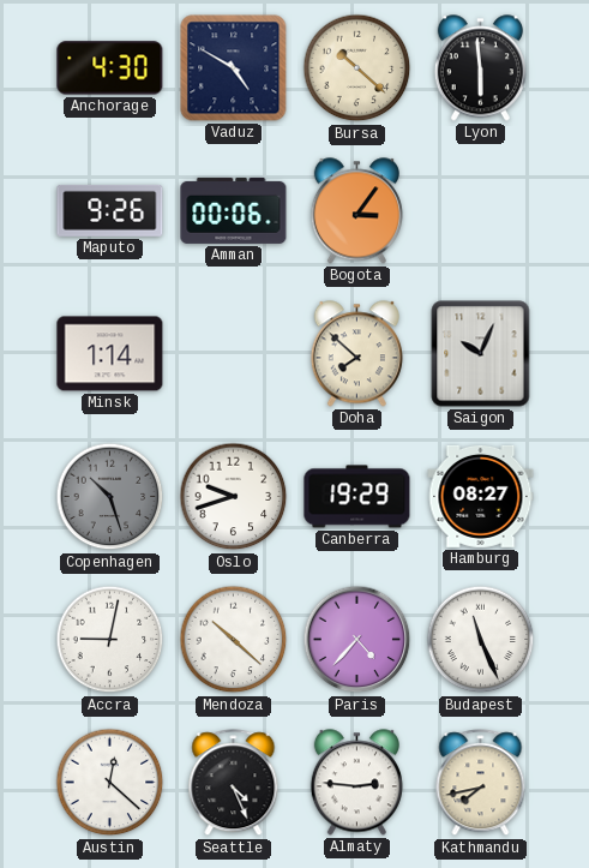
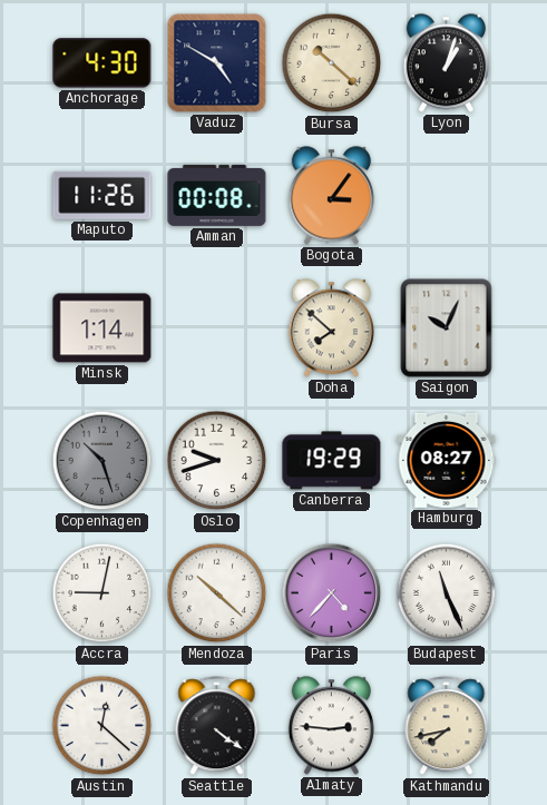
Lyon: 5:59 -> 1:03
Maputo: 9:26 -> 11:26
Amman: 00:06 -> 00:08
Seattle: 4:26 -> 4:21
